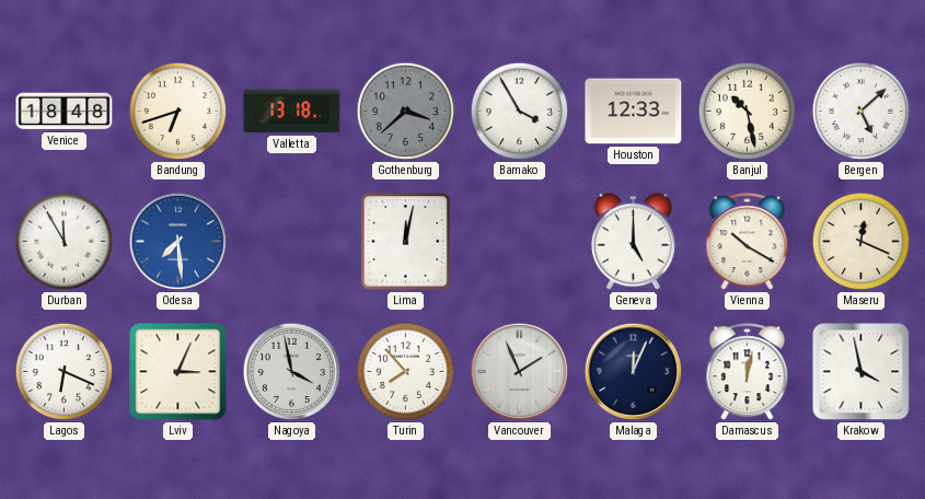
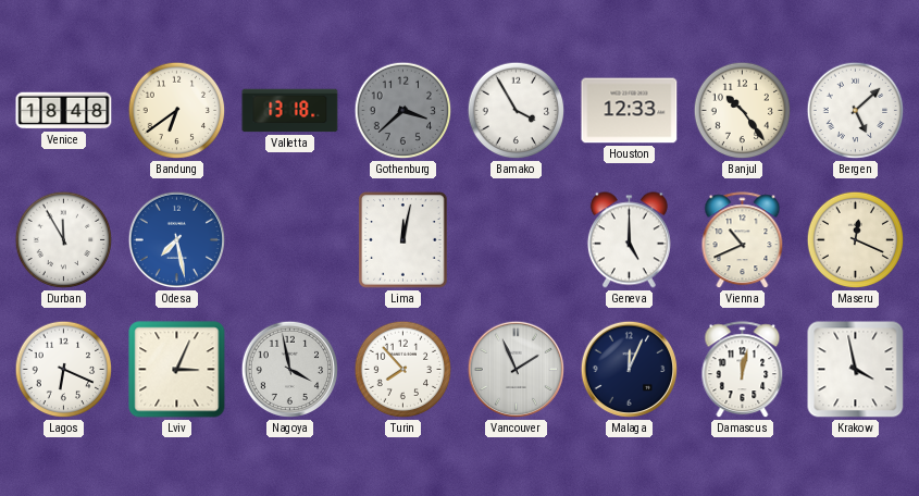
Bandung: 6:42 -> 6:39
Banjul: 10:28 -> 10:24
Odesa: 7:29 -> 7:28
Vienna: 10:20 -> 10:41
